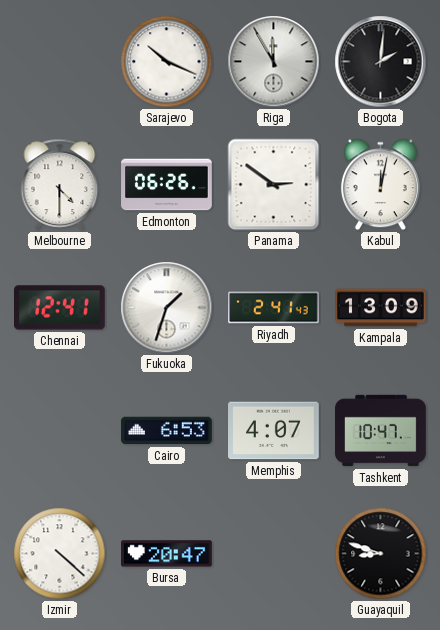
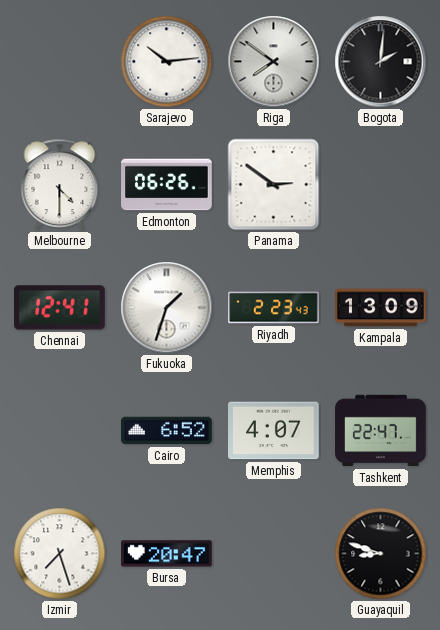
Sarajevo: 10:19 -> 10:14
Riga: 11:55 -> 7:51
Kabul: 12:02 -> none
Riyadh: 2:41 -> 2:23
Cairo: 6:53 -> 6:52
Tashkent: 10:47 -> 22:47
Izmir: 4:22 -> 7:27
